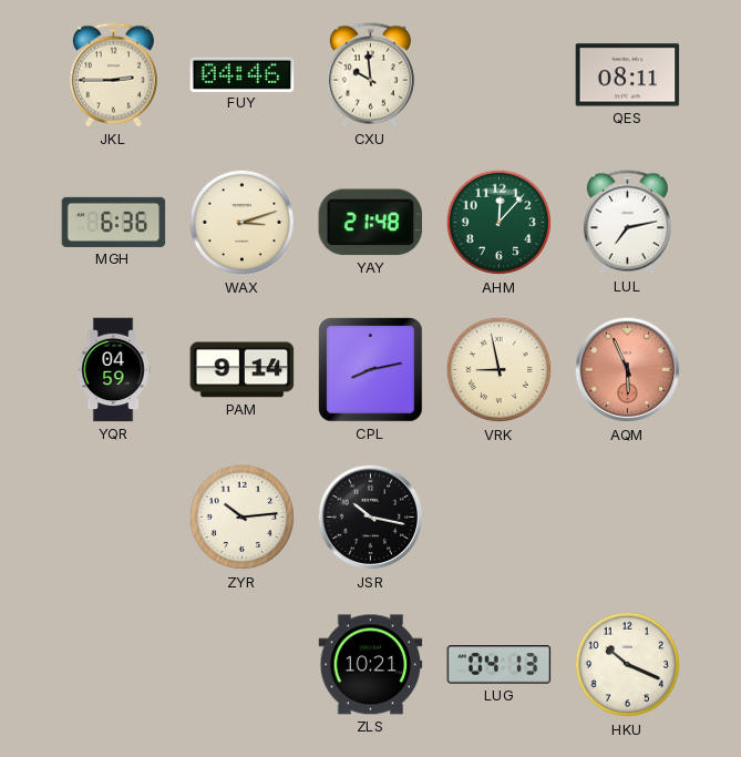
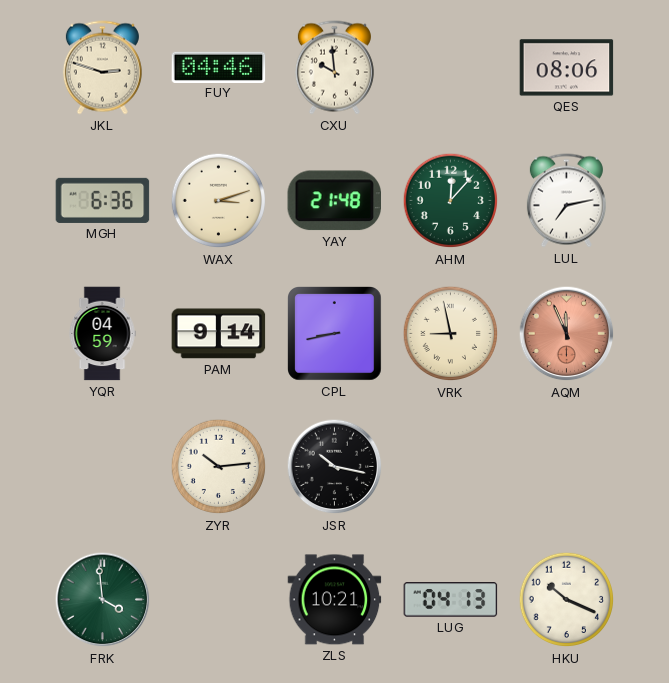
JKL: 2:45 -> 2:48
QES: 08:11 -> 08:06
CPL: 8:13 -> 8:43
AQM: 5:56 -> 11:56
FRK: none -> 3:59
